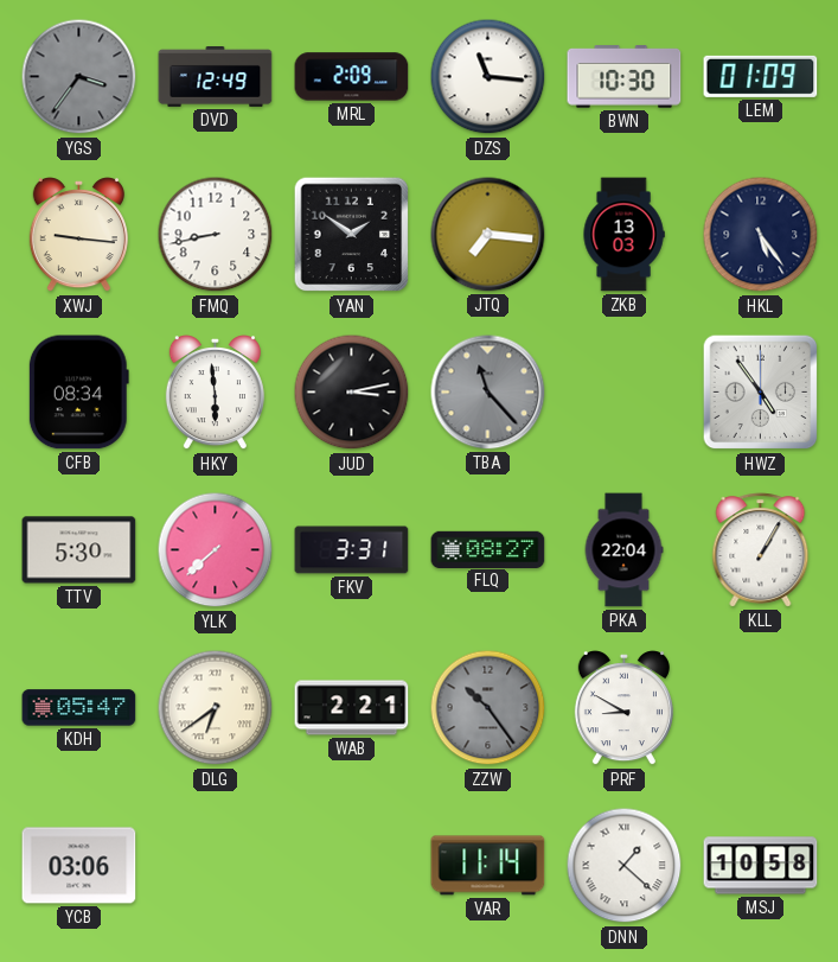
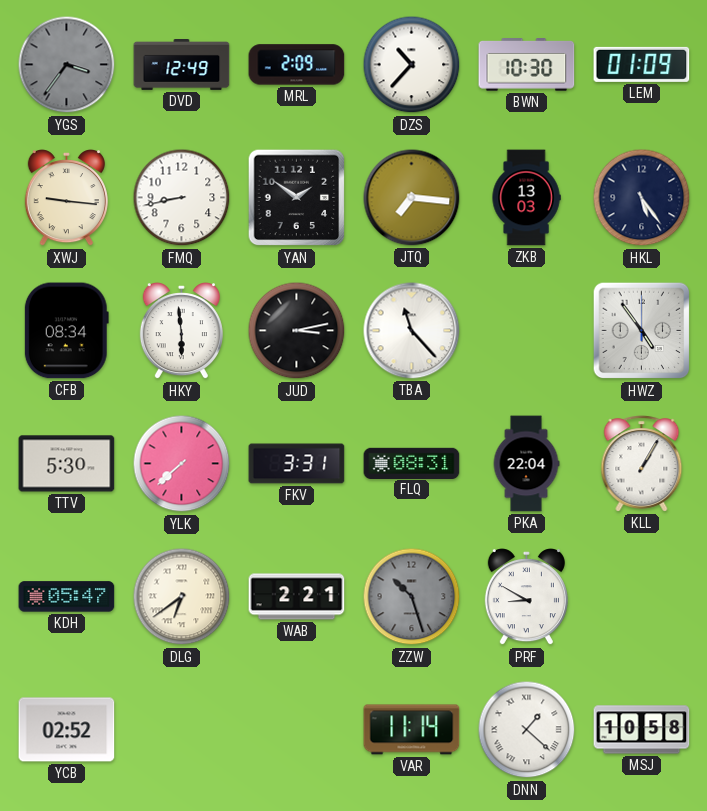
DZS: 11:16 -> 10:37
TBA dial: grey -> white
FLQ: 08:27 -> 08:31
ZZW: 10:24 -> 10:27
YCB: 03:06 -> 02:52
